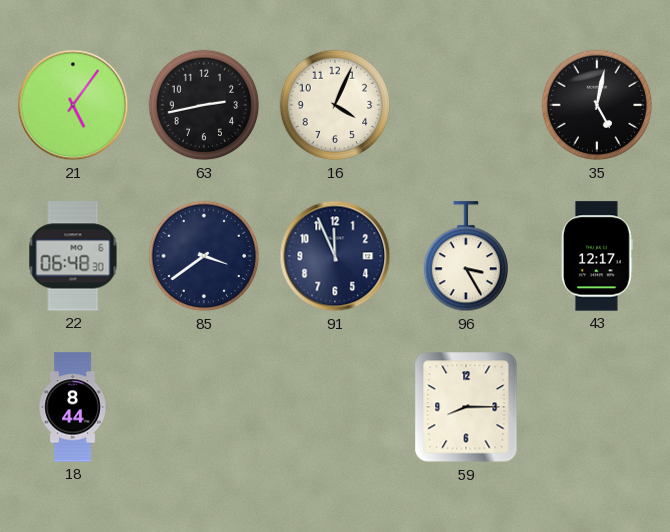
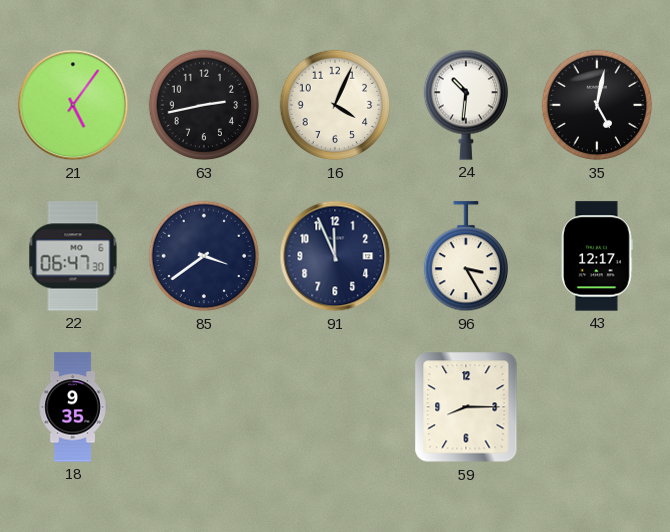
24: none -> 10:31
22: 06:48 -> 06:47
18: 8:44 -> 9:35
